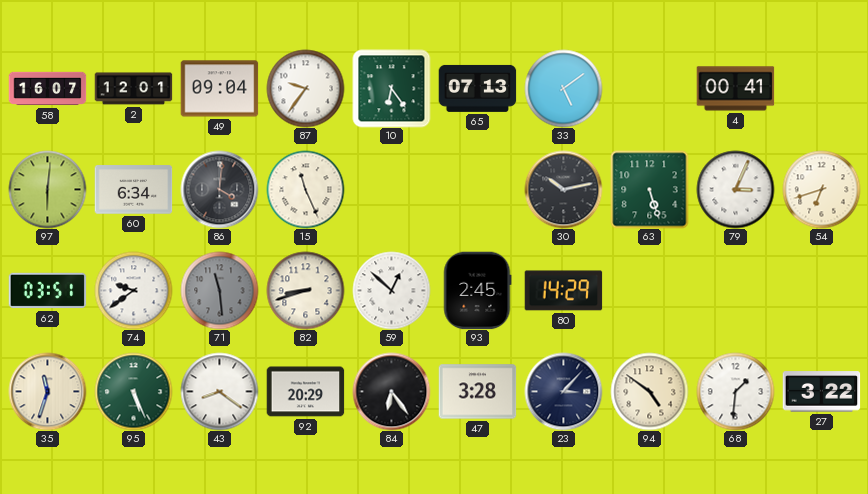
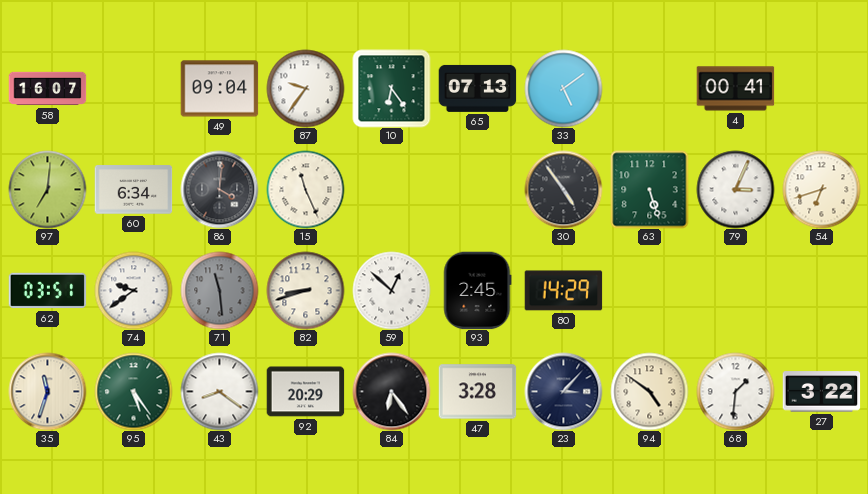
2: 12:01 -> none
97: 6:01 -> 7:01
30: 10:13 -> 4:54
95: 5:26 -> 5:24
